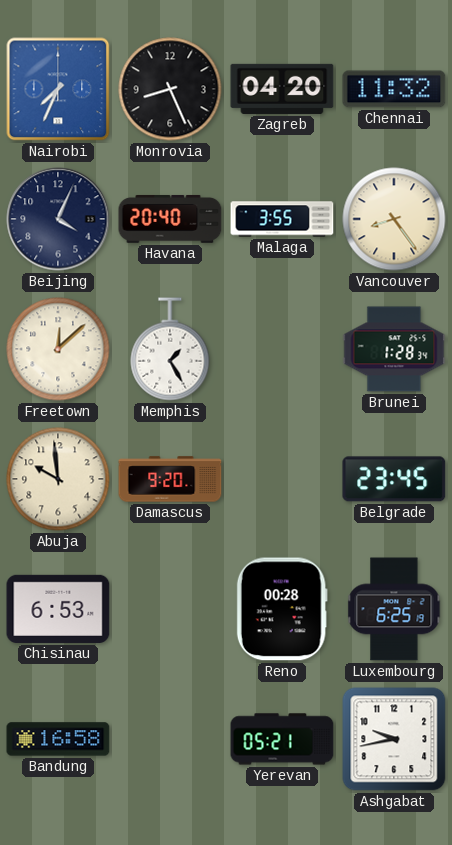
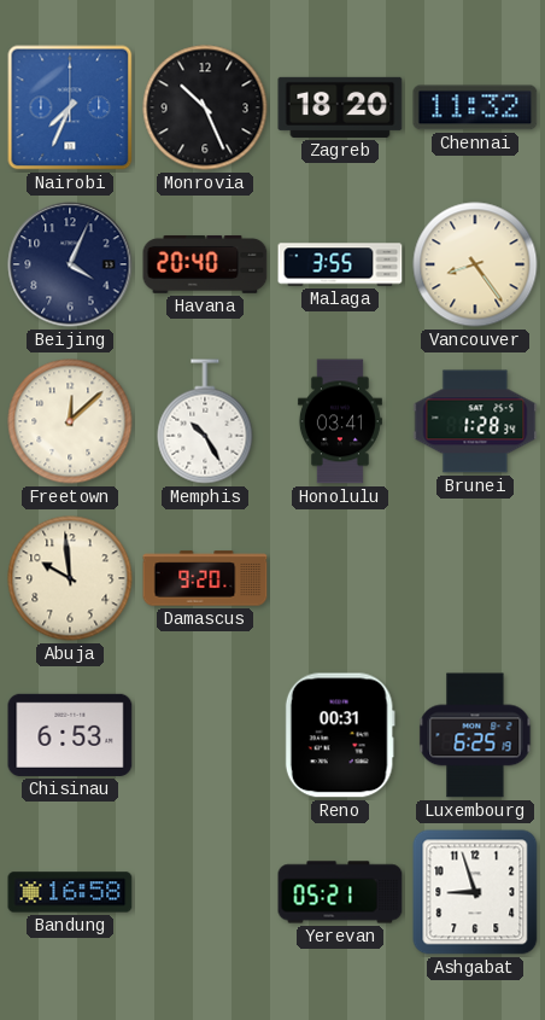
Monrovia: 8:26 -> 10:26
Zagreb: 04:20 -> 18:20
Memphis: 1:25 -> 10:25
Honolulu: none -> 03:41
Belgrade: 23:45 -> none
Reno: 00:28 -> 00:31
Ashgabat: 9:43 -> 8:57
